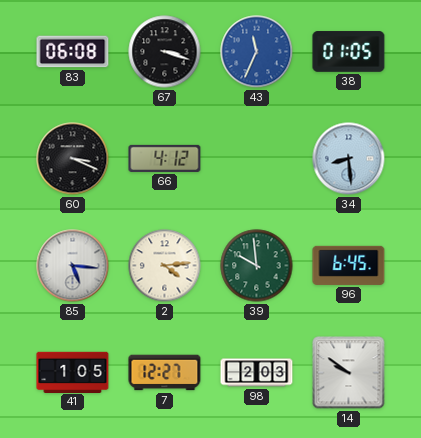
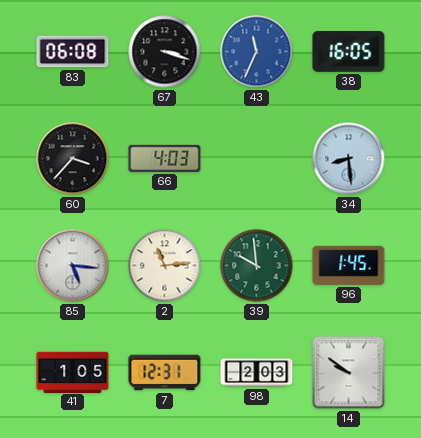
38: 01:05 -> 16:05
60: 3:19 -> 3:37
66: 4:12 -> 4:03
2: 4:14 -> 11:14
96: 6:45 -> 1:45
7: 12:27 -> 12:31
